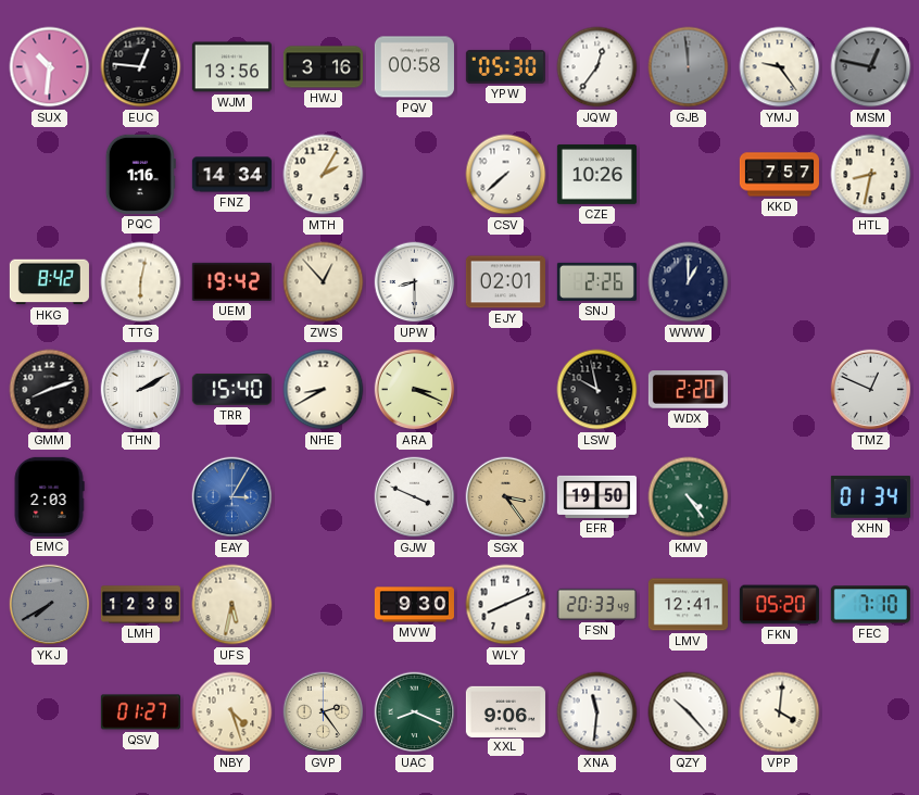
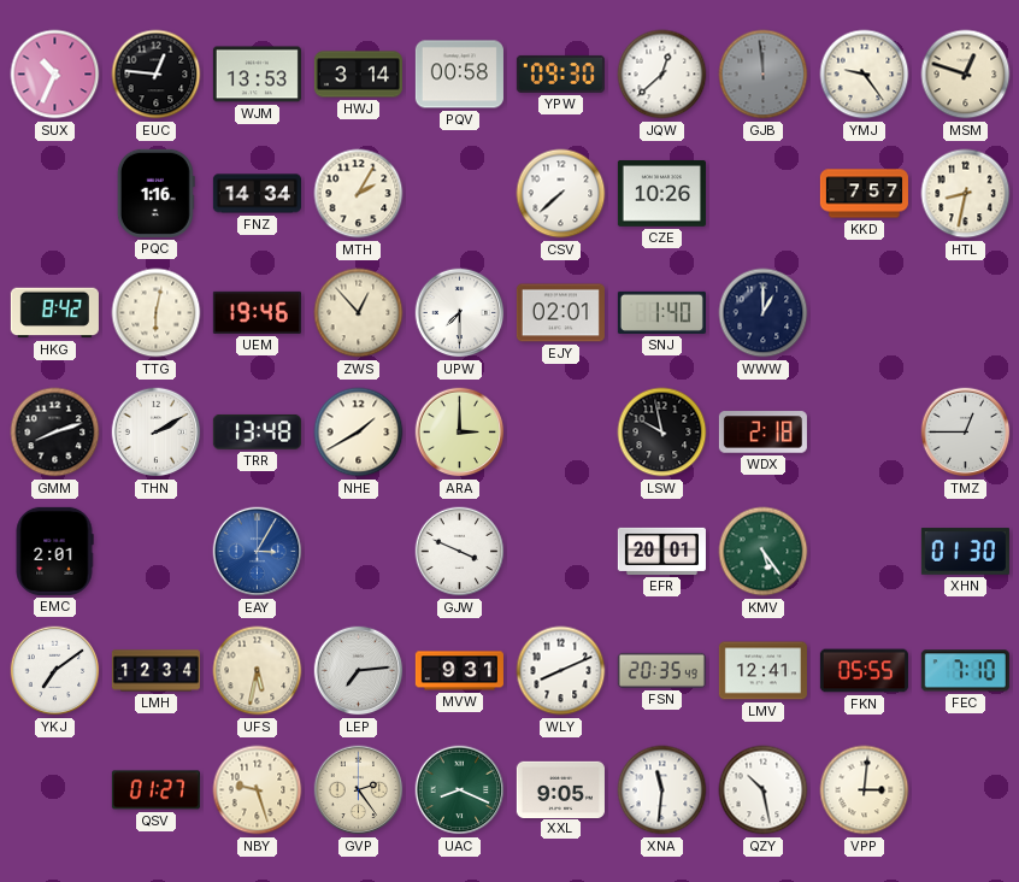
SUX: 10:31 -> 10:34
WJM: 13:56 -> 13:53
HWJ: 3:16 -> 3:14
YPW: 05:30 -> 09:30
JQW: 12:36 -> 12:38
MSM: 12:47 -> 12:48
MSM dial: grey -> cream
UEM: 19:42 -> 19:46
UPW: 8:30 -> 7:30
SNJ: 2:26 -> 1:40
TRR: 15:40 -> 13:48
NHE: 8:40 -> 1:40
ARA: 3:19 -> 3:00
WDX: 2:20 -> 2:18
TMZ: 12:49 -> 12:45
EMC: 2:03 -> 2:01
SGX: 3:24 -> none
EFR: 19:50 -> 20:01
KMV: 4:24 -> 5:24
XHN: 01:34 -> 01:30
YKJ: 7:40 -> 7:09
YKJ dial: grey -> white
LMH: 12:38 -> 12:34
LEP: none -> 7:14
MVW: 9:30 -> 9:31
FSN: 20:33 -> 20:35
FKN: 05:20 -> 05:55
NBY: 4:27 -> 9:27
XXL: 9:06 -> 9:05
QZY: 10:23 -> 10:28
VPP: 4:01 -> 3:01
